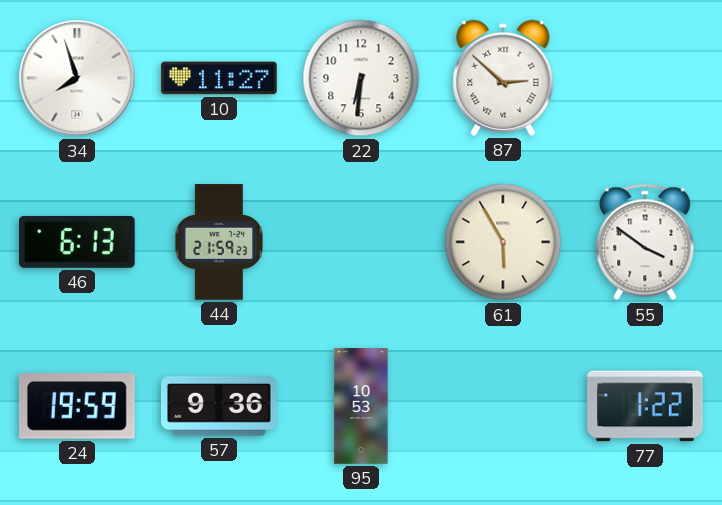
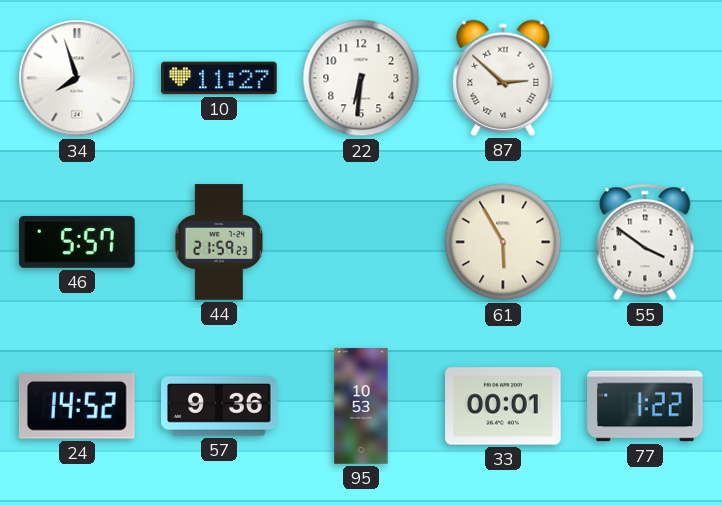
46: 6:13 -> 5:57
24: 19:59 -> 14:52
33: none -> 00:01
